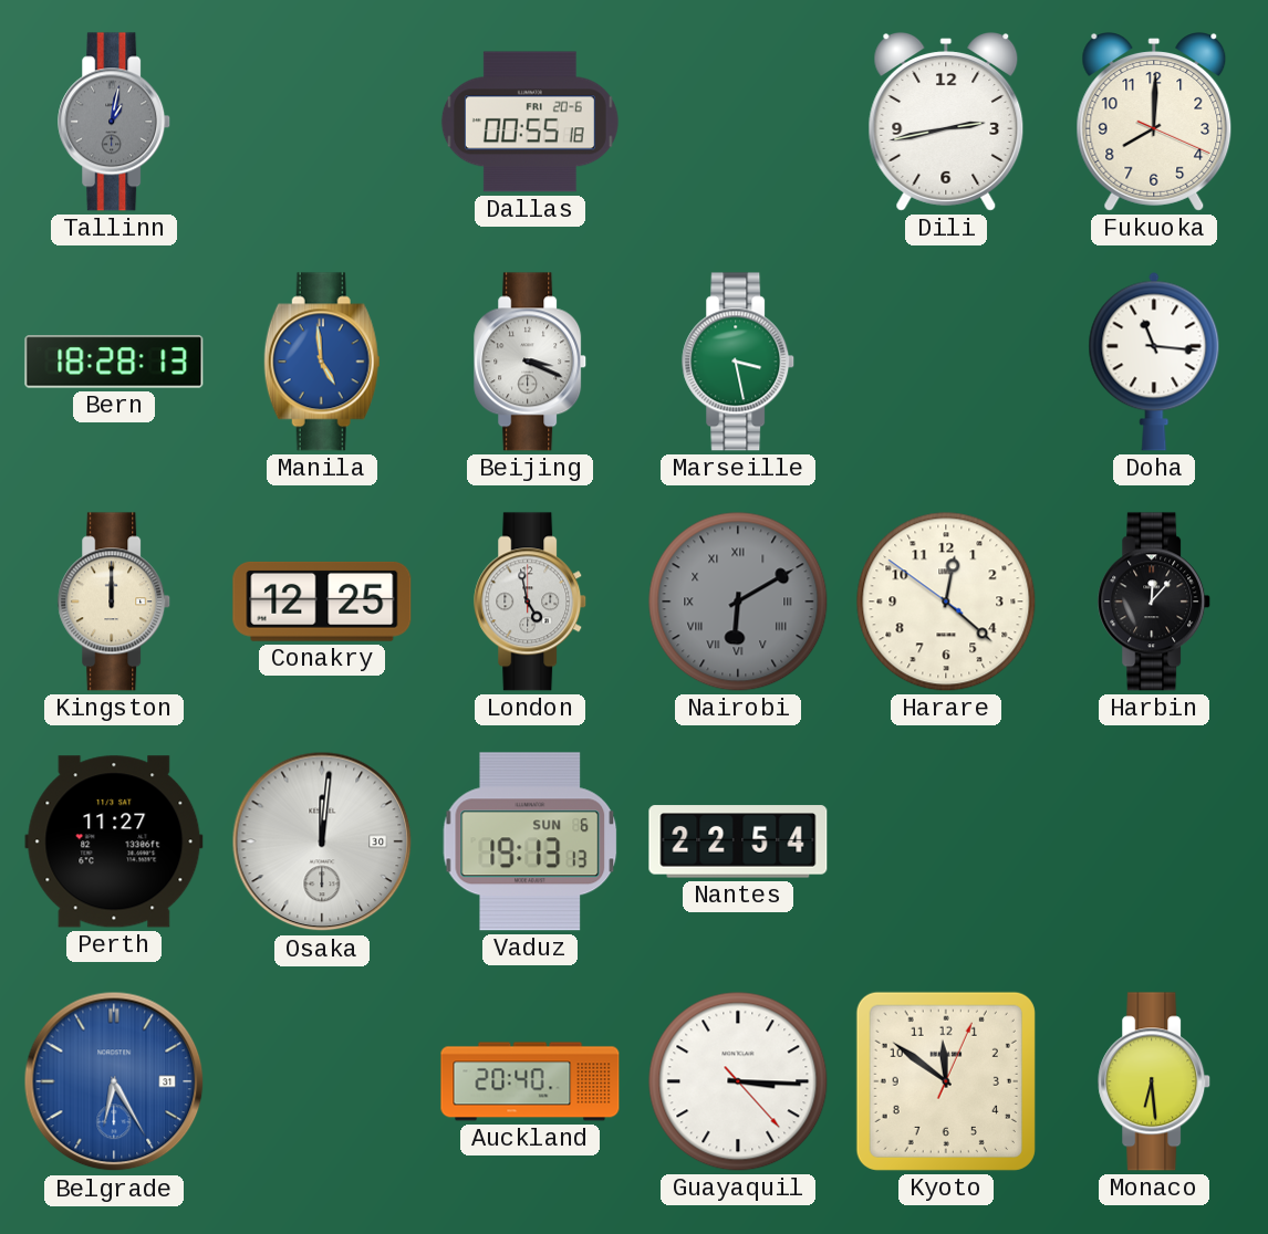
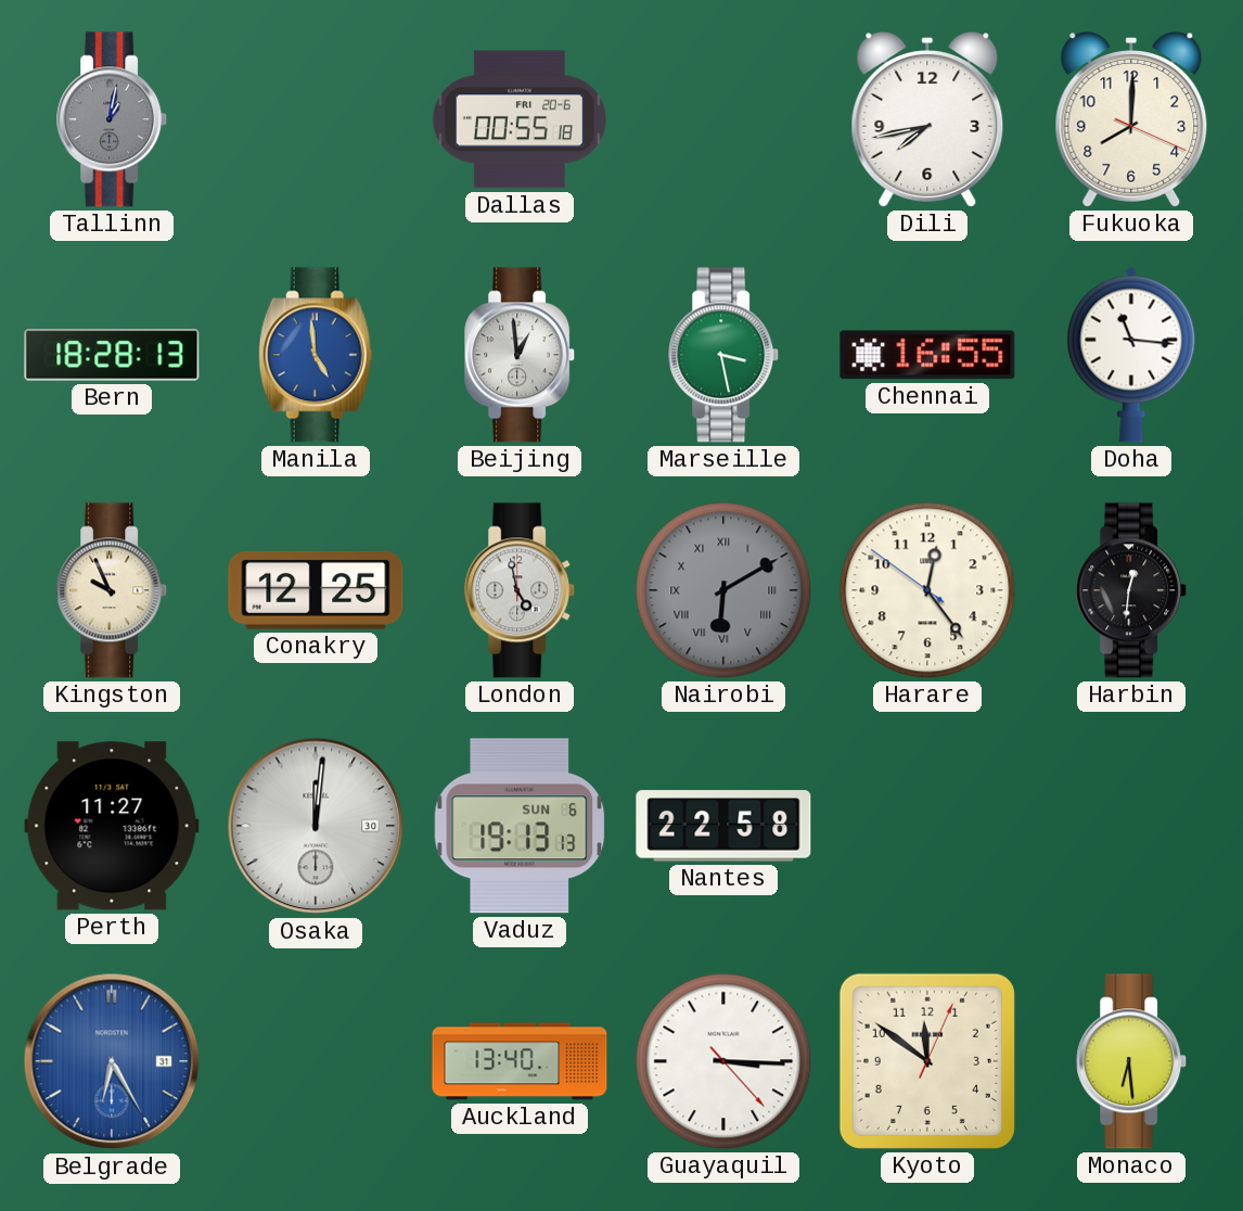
Dili: 2:43 -> 7:43
Beijing: 3:19 -> 12:59
Chennai: none -> 16:55
Kingston: 12:00 -> 9:56
Harare: 12:21 -> 12:23
Harbin: 12:07 -> 12:31
Nantes: 22:54 -> 22:58
Auckland: 20:40 -> 13:40
